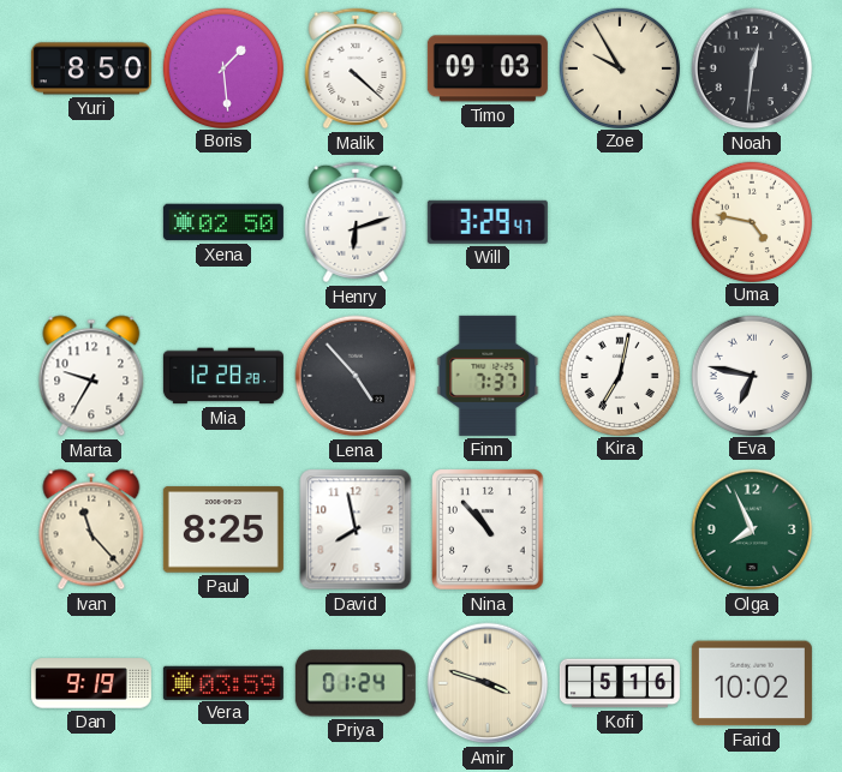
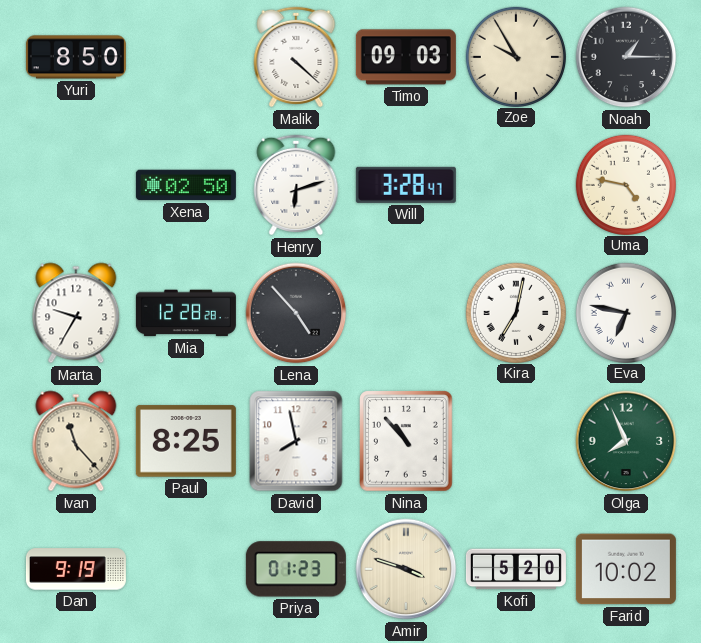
Boris: 1:29 -> none
Noah: 12:31 -> 1:15
Will: 3:29 -> 3:28
Finn: 7:37 -> none
Vera: 03:59 -> none
Priya: 01:24 -> 01:23
Kofi: 5:16 -> 5:20
